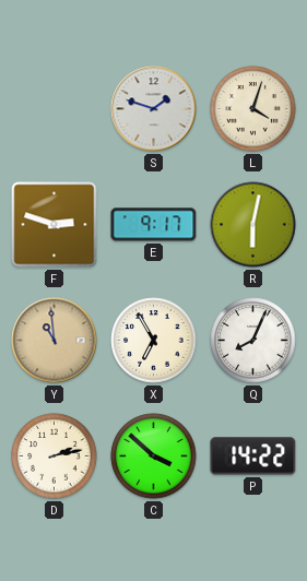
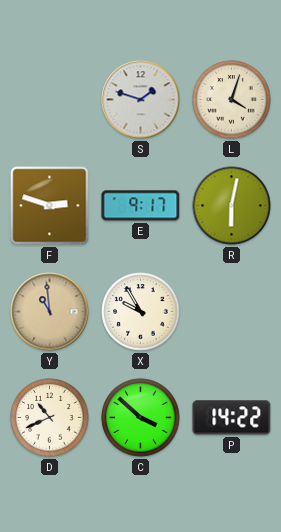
X: 6:55 -> 9:55
Q: 8:04 -> none
D: 2:13 -> 10:41
